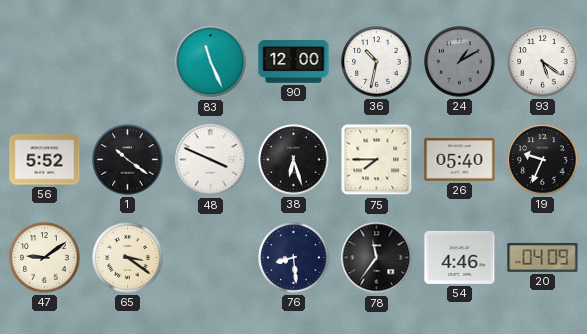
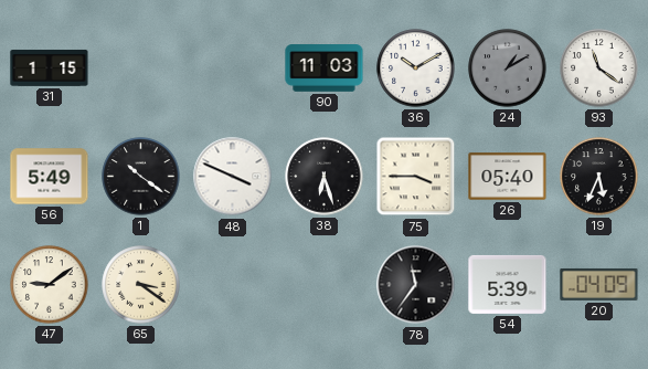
31: none -> 1:15
83: 11:26 -> none
90: 12:00 -> 11:03
36: 10:32 -> 10:10
93: 5:21 -> 11:21
56: 5:52 -> 5:49
75: 7:45 -> 3:45
19: 9:34 -> 5:34
76: 8:29 -> none
54: 4:46 -> 5:39
